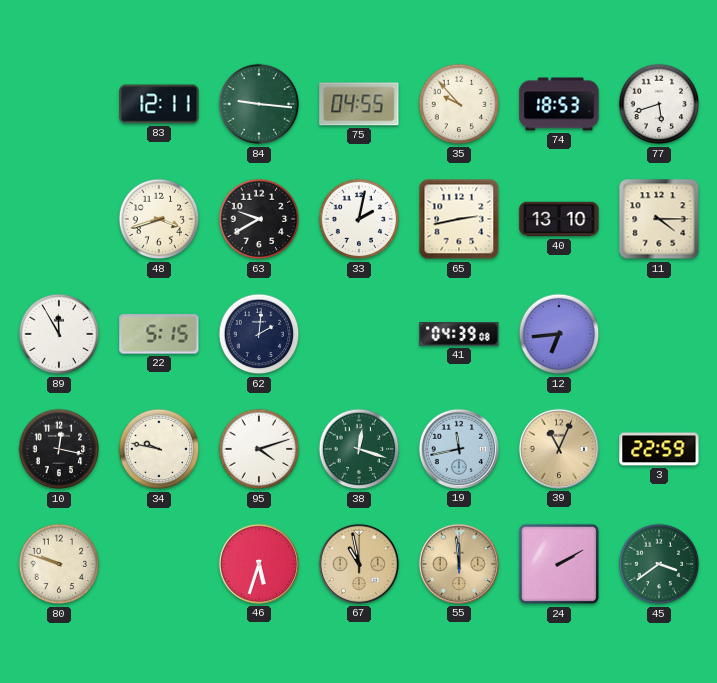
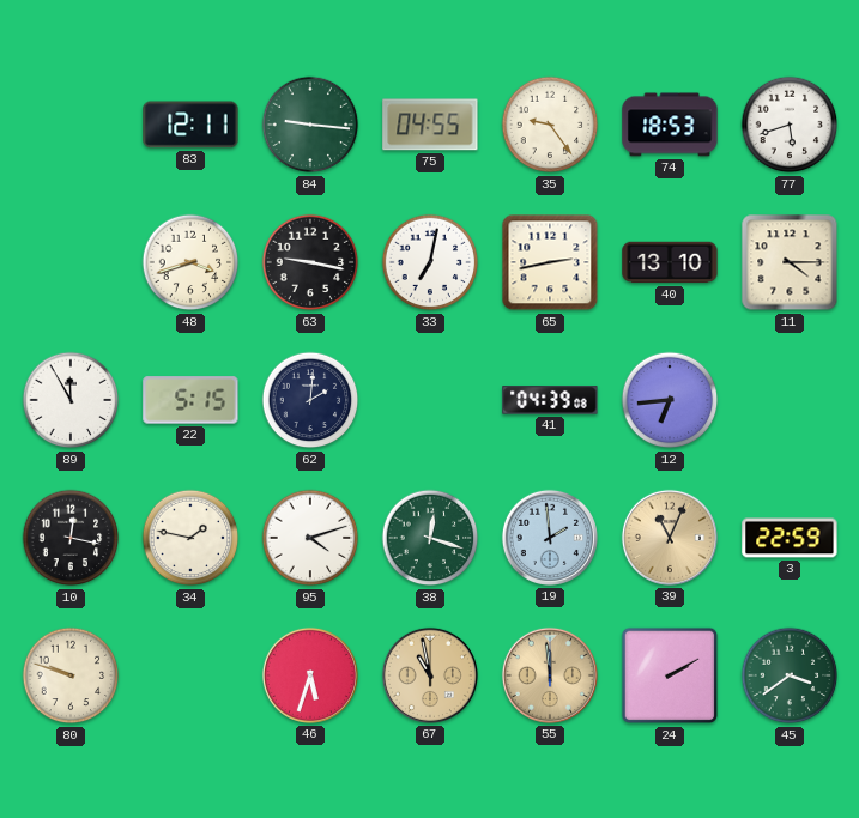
35: 9:53 -> 9:24
63: 9:40 -> 9:17
33: 2:02 -> 7:02
34: 9:47 -> 1:47
19: 11:43 -> 1:59
